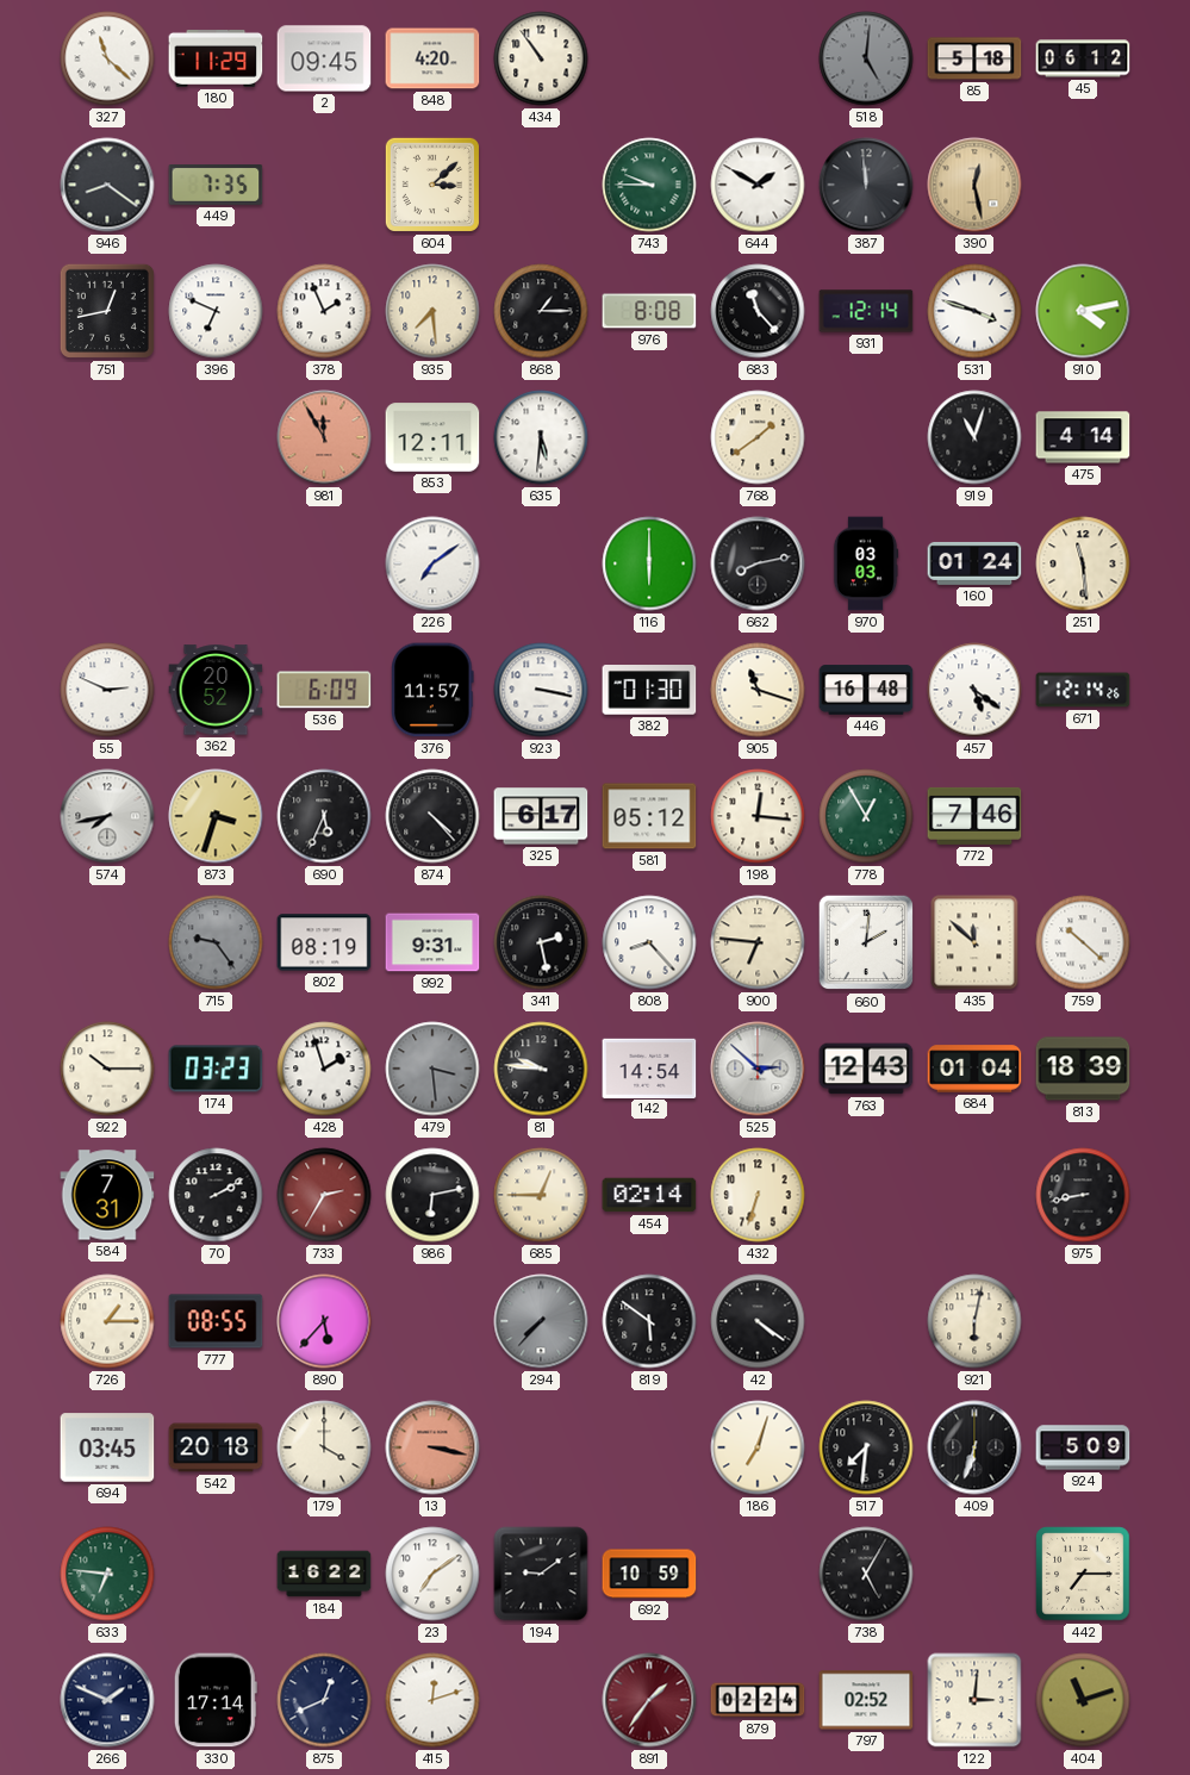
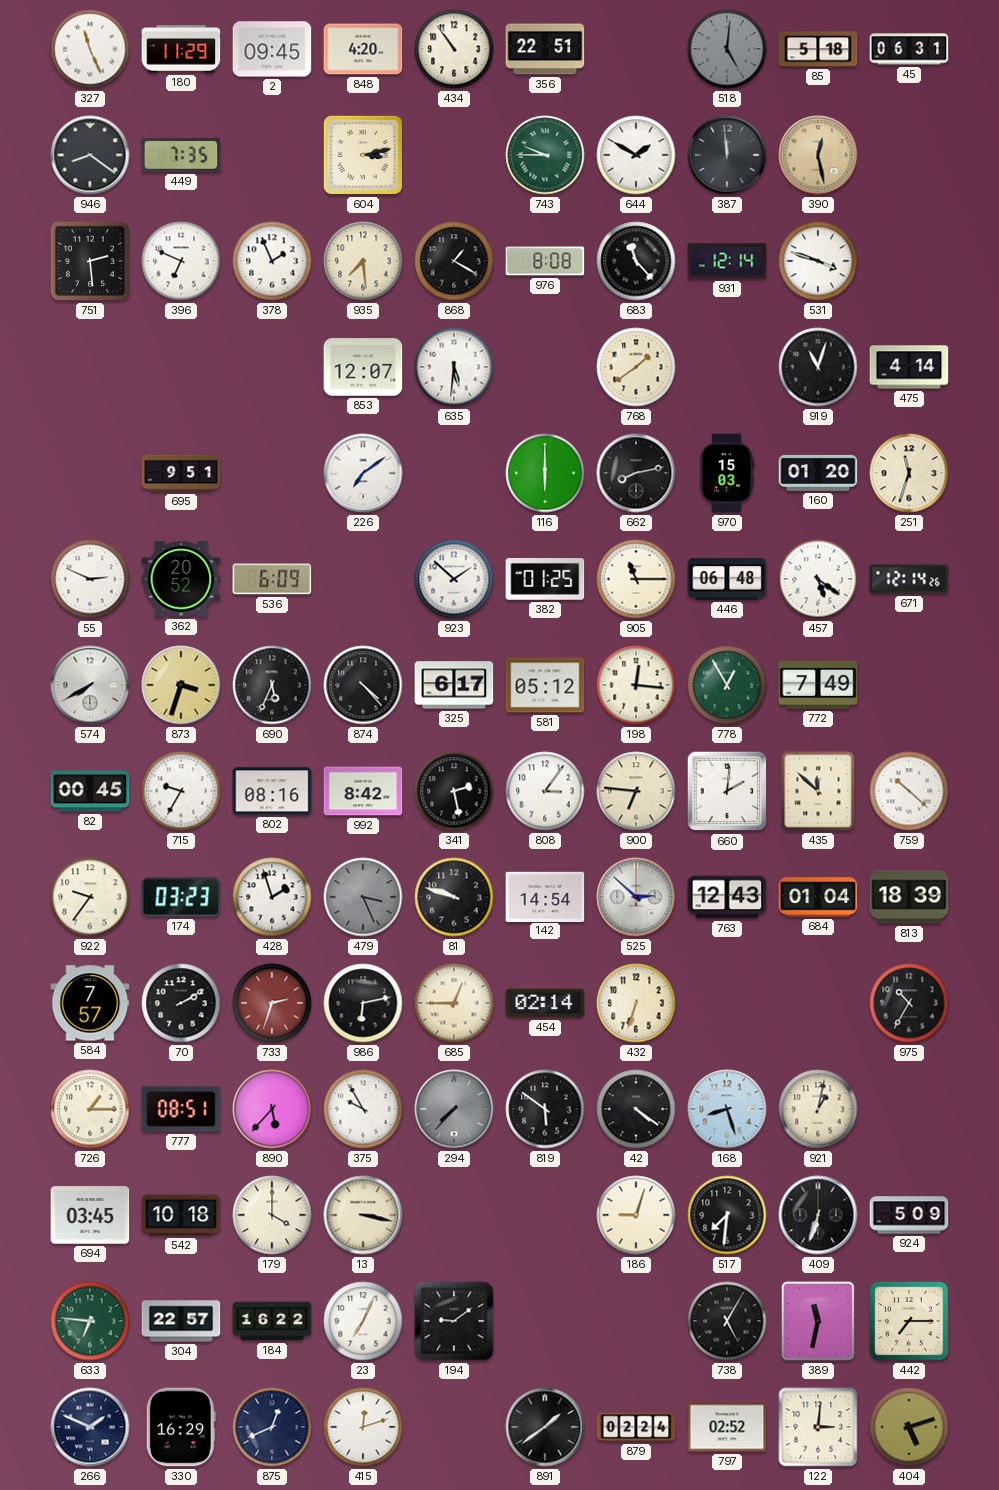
327: 11:22 -> 11:26
356: none -> 22:51
45: 06:12 -> 06:31
604: 3:08 -> 3:13
751: 12:43 -> 2:29
868: 1:15 -> 1:20
910: 4:13 -> none
981: 11:55 -> none
853: 12:11 -> 12:07
695: none -> 9:51
970: 03:03 -> 15:03
160: 01:24 -> 01:20
251: 11:29 -> 11:33
376: 11:57 -> none
923: 3:17 -> 1:52
382: 01:30 -> 01:25
905: 11:18 -> 11:15
446: 16:48 -> 06:48
574: 7:43 -> 7:40
772: 7:46 -> 7:49
82: none -> 00:45
715: 9:24 -> 9:35
715 dial: grey -> white
802: 08:19 -> 08:16
992: 9:31 -> 8:42
808: 8:23 -> 3:06
922: 10:15 -> 9:36
479: 3:29 -> 3:26
81: 9:46 -> 9:48
584: 7:31 -> 7:57
733: 2:35 -> 2:33
975: 8:43 -> 10:35
777: 08:55 -> 08:51
375: none -> 9:55
168: none -> 8:27
921: 6:02 -> 1:02
542: 20:18 -> 10:18
13 dial: salmon -> cream
186: 7:03 -> 9:03
304: none -> 22:57
23: 7:09 -> 7:04
692: 10:59 -> none
389: none -> 11:32
330: 17:14 -> 16:29
891: 1:36 -> 1:39
891 dial: burgundy -> black
404: 11:12 -> 5:12
